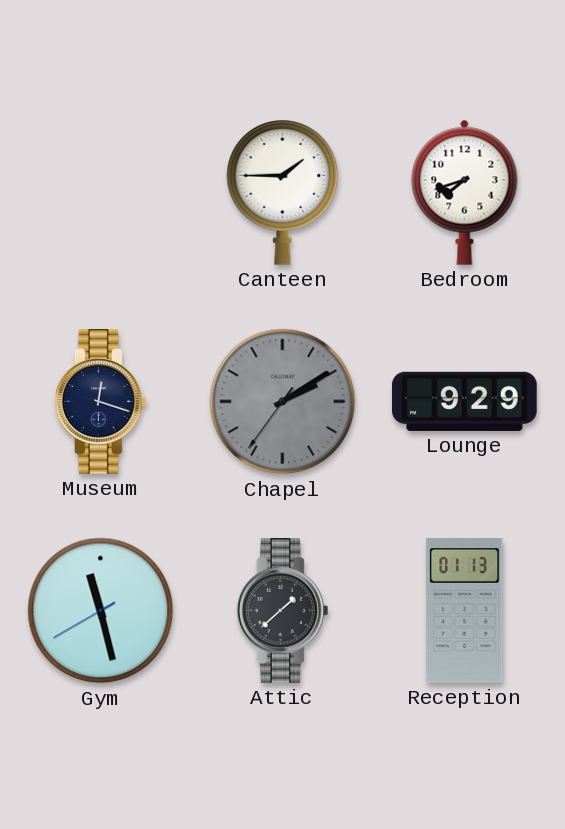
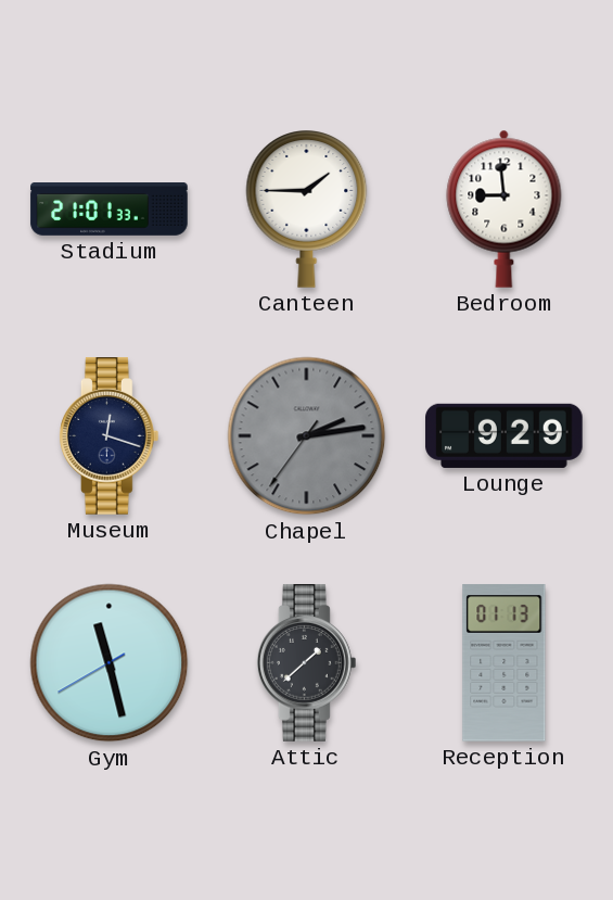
Stadium: none -> 21:01
Bedroom: 7:42 -> 8:59
Chapel: 2:09 -> 2:13
